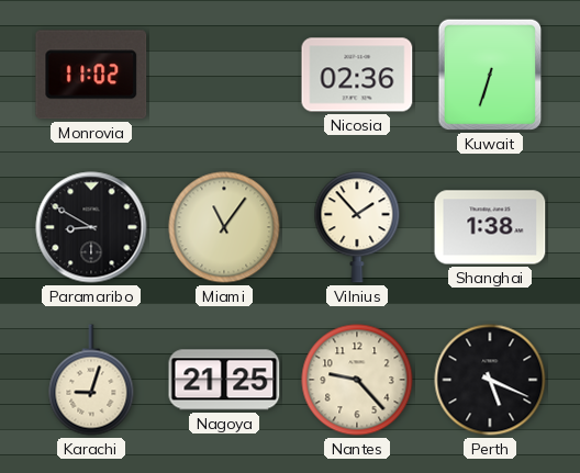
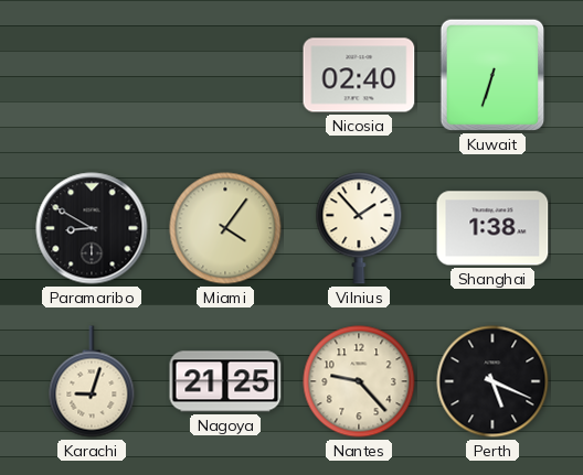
Monrovia: 11:02 -> none
Nicosia: 02:36 -> 02:40
Miami: 11:06 -> 4:06
